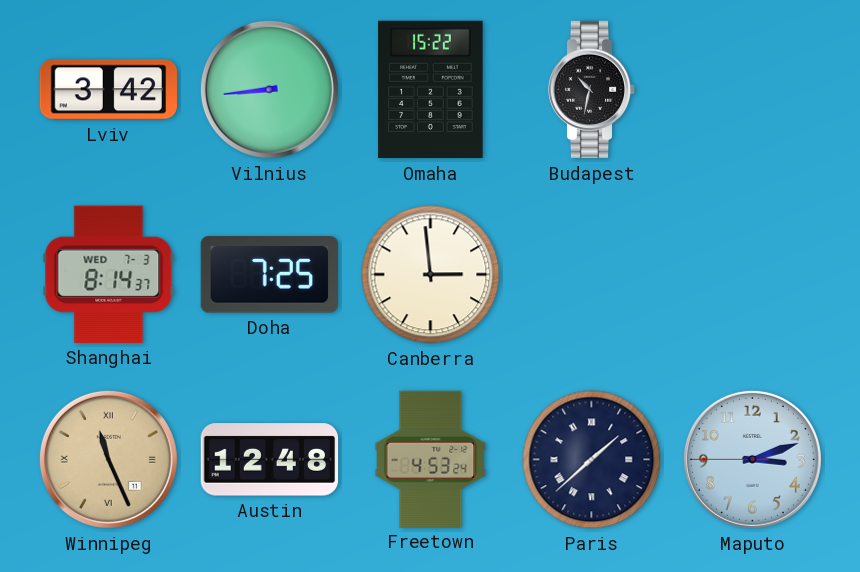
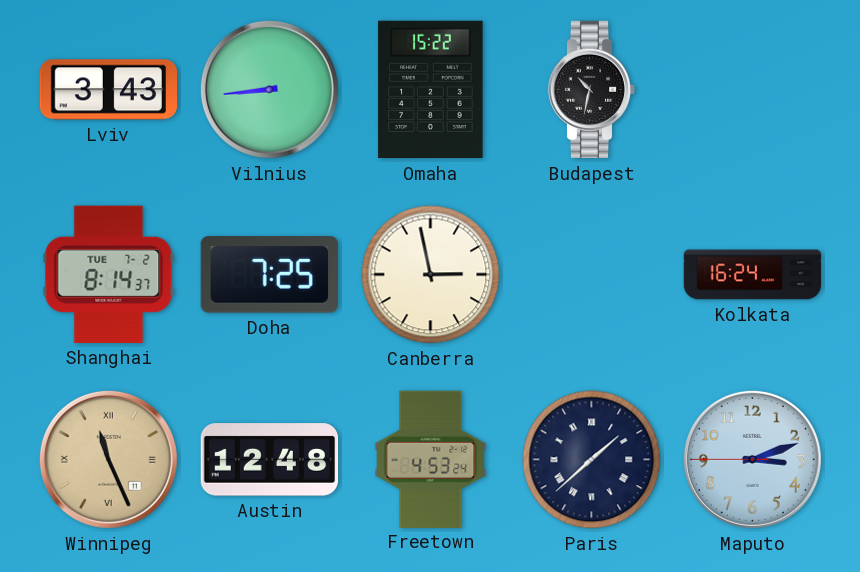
Lviv: 3:42 -> 3:43
Shanghai date: WED 7-3 -> TUE 7-2
Canberra: 2:59 -> 2:58
Kolkata: none -> 16:24
